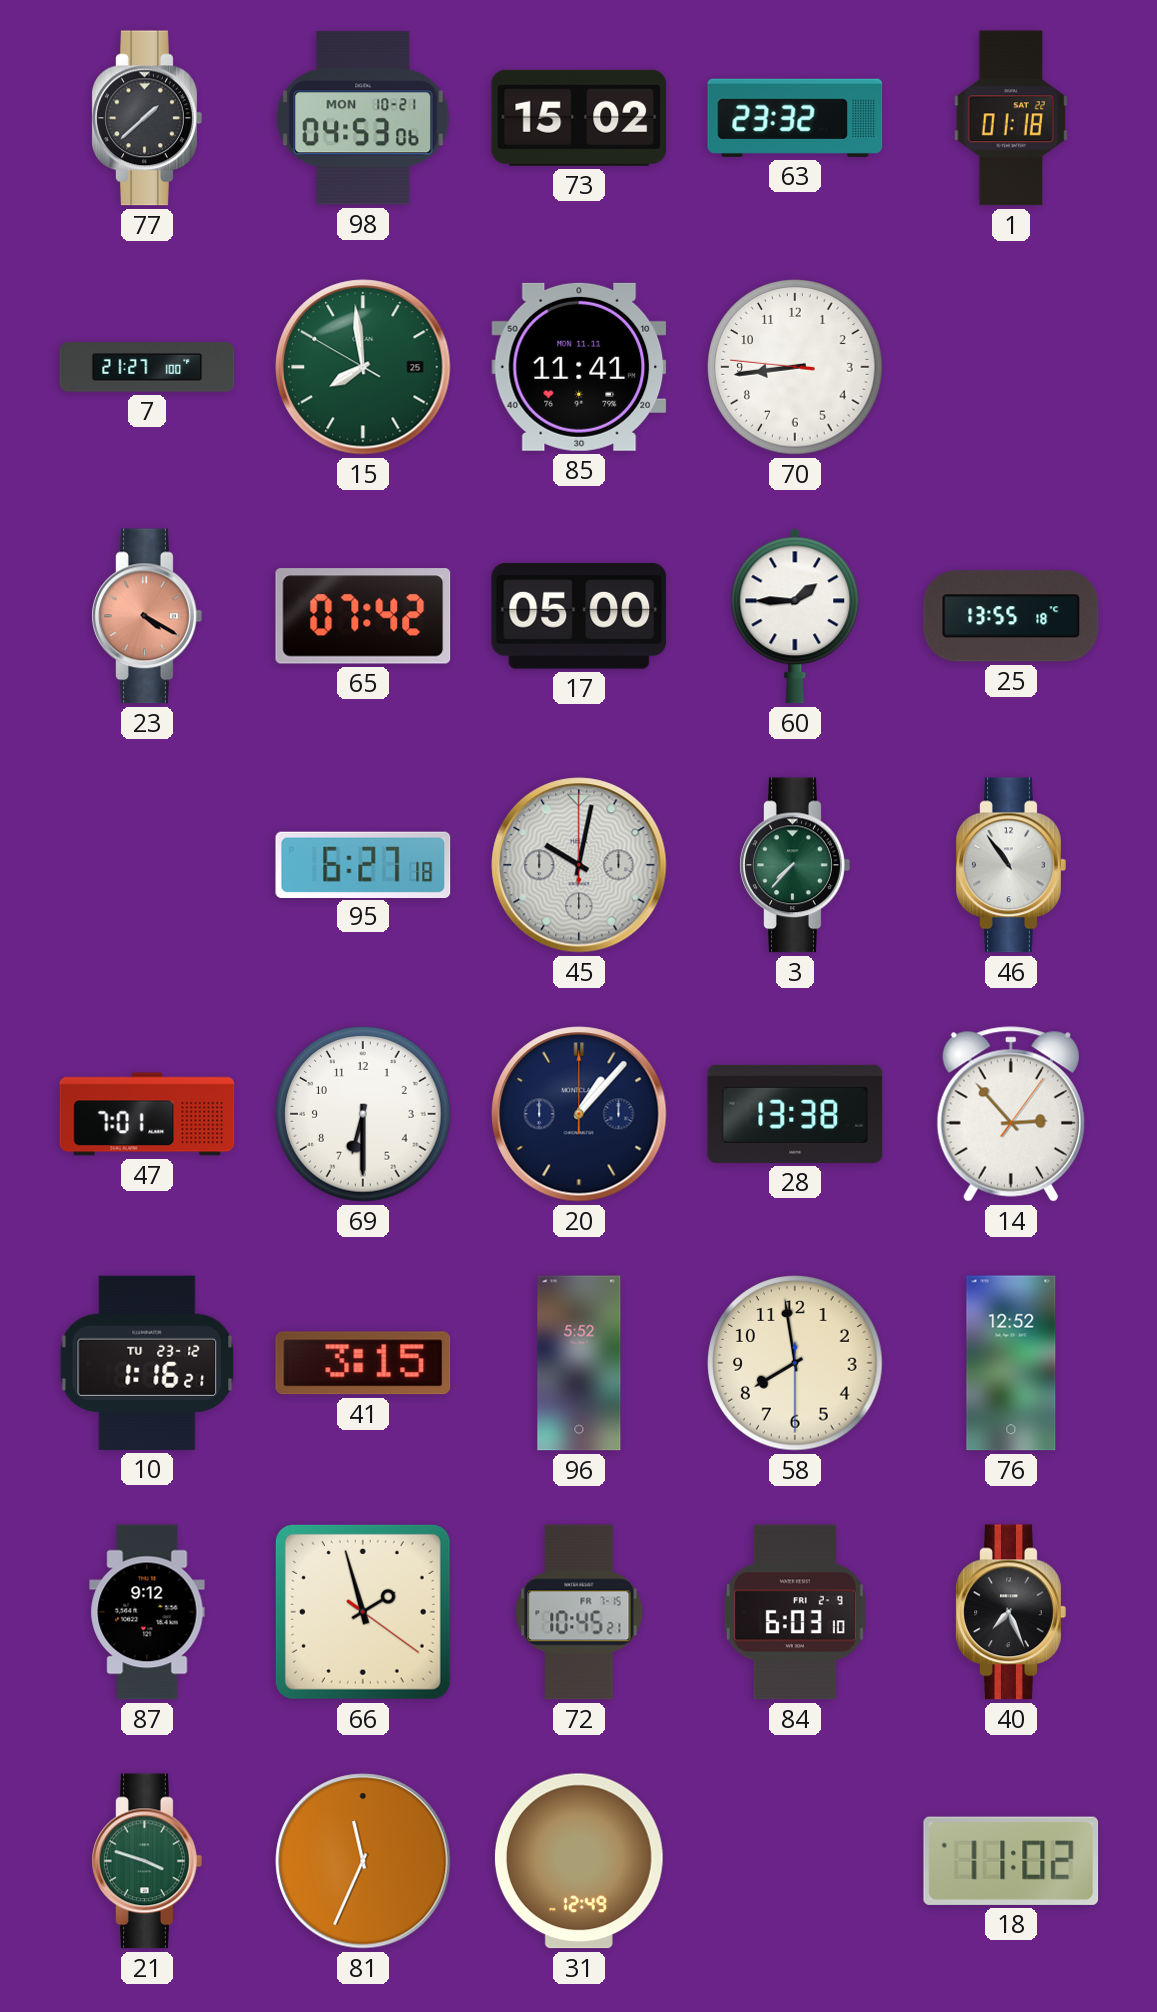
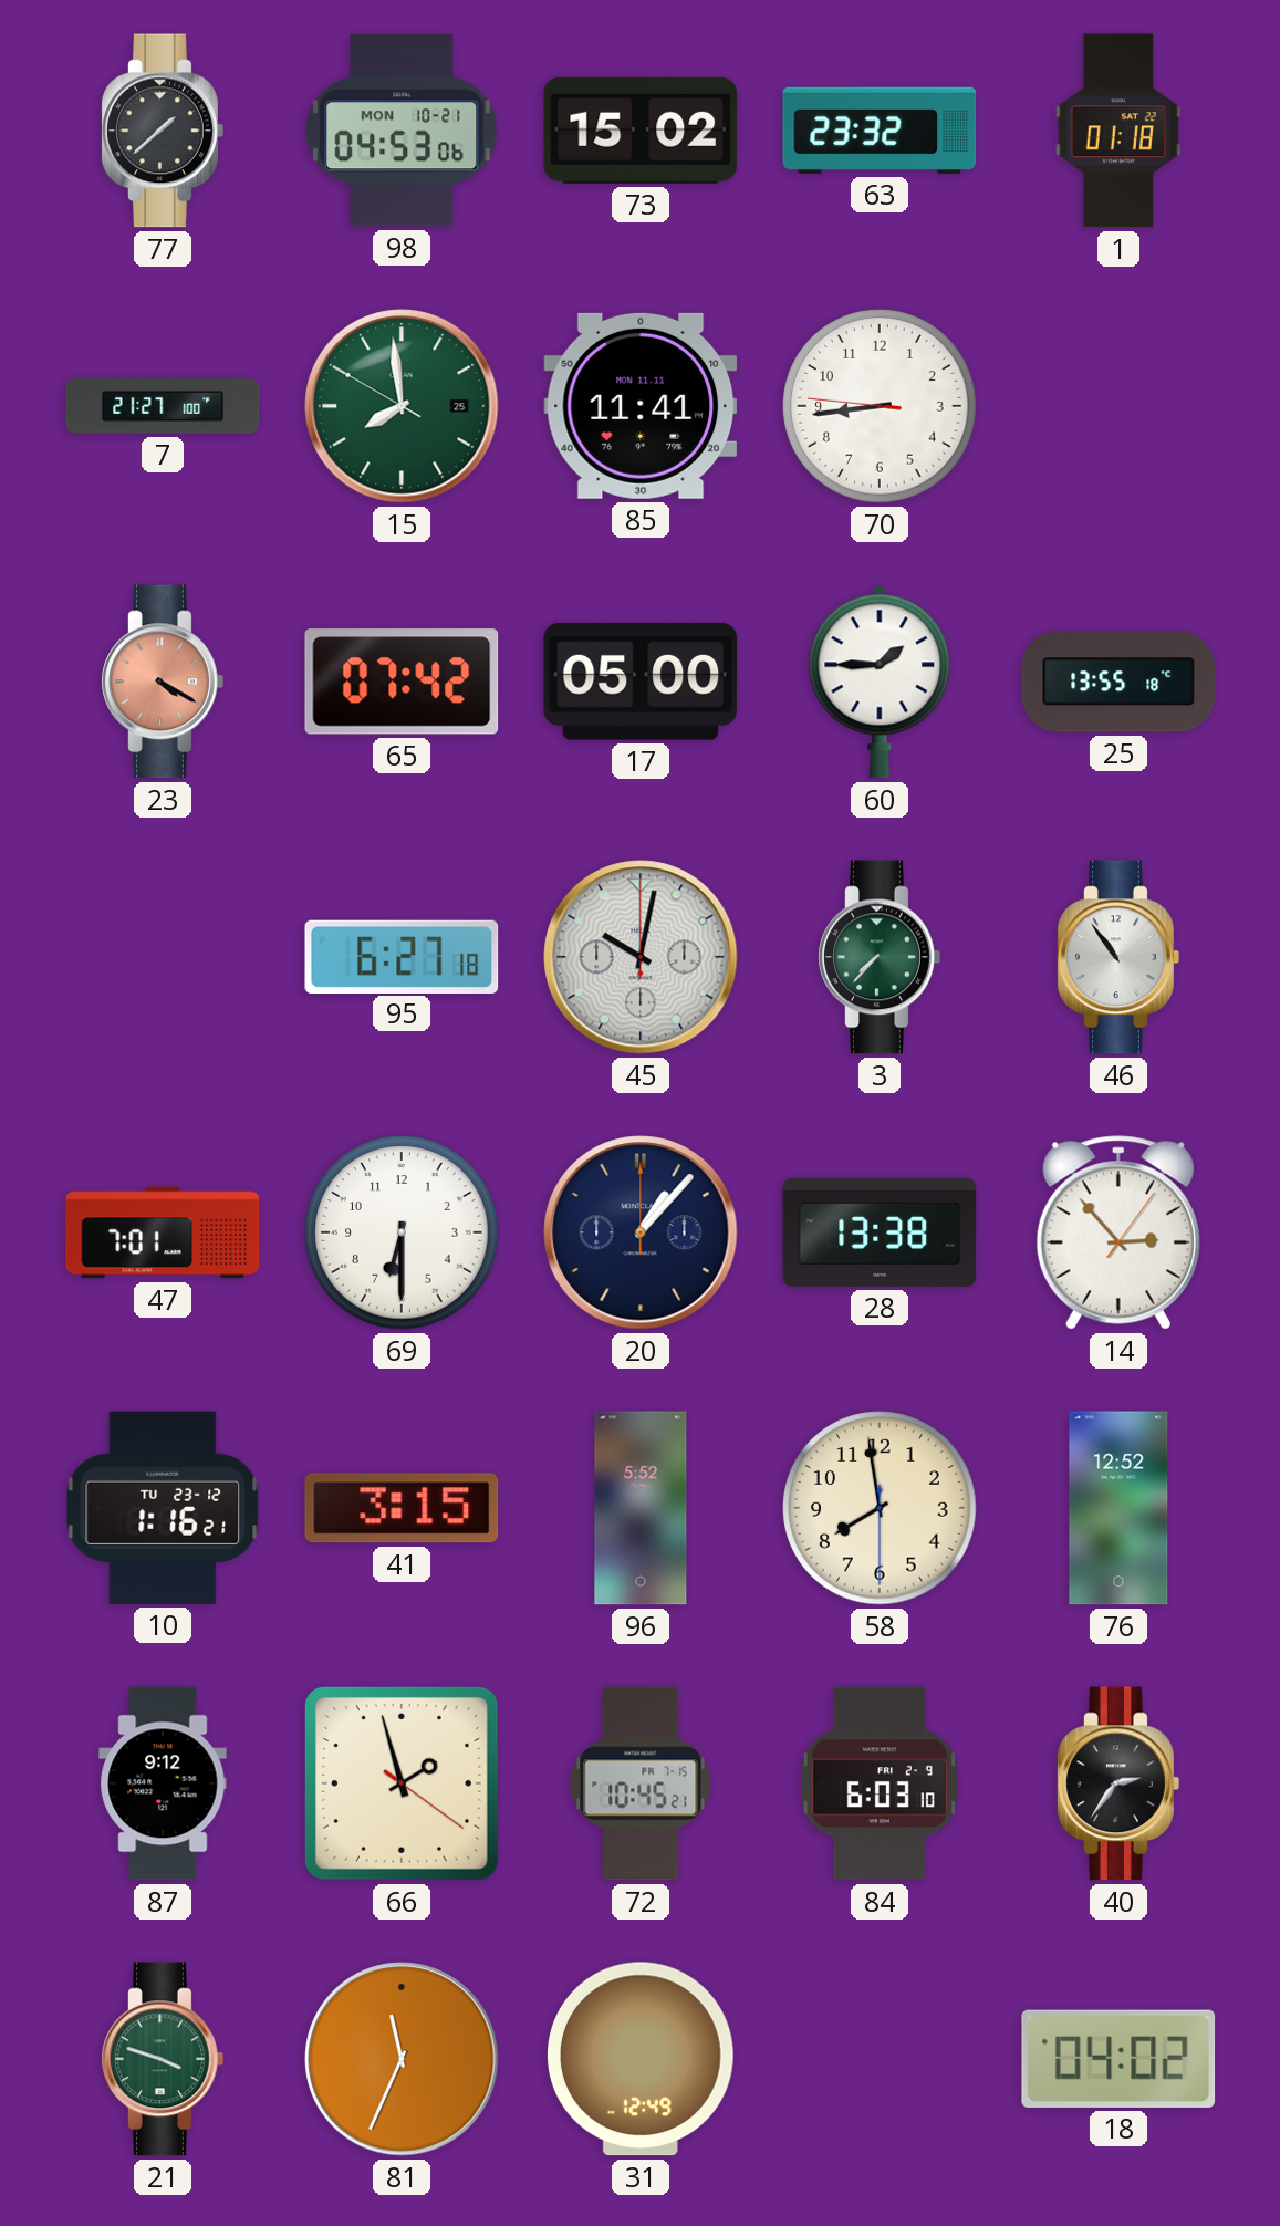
40: 7:26 -> 2:36
18: 11:02 -> 04:02
